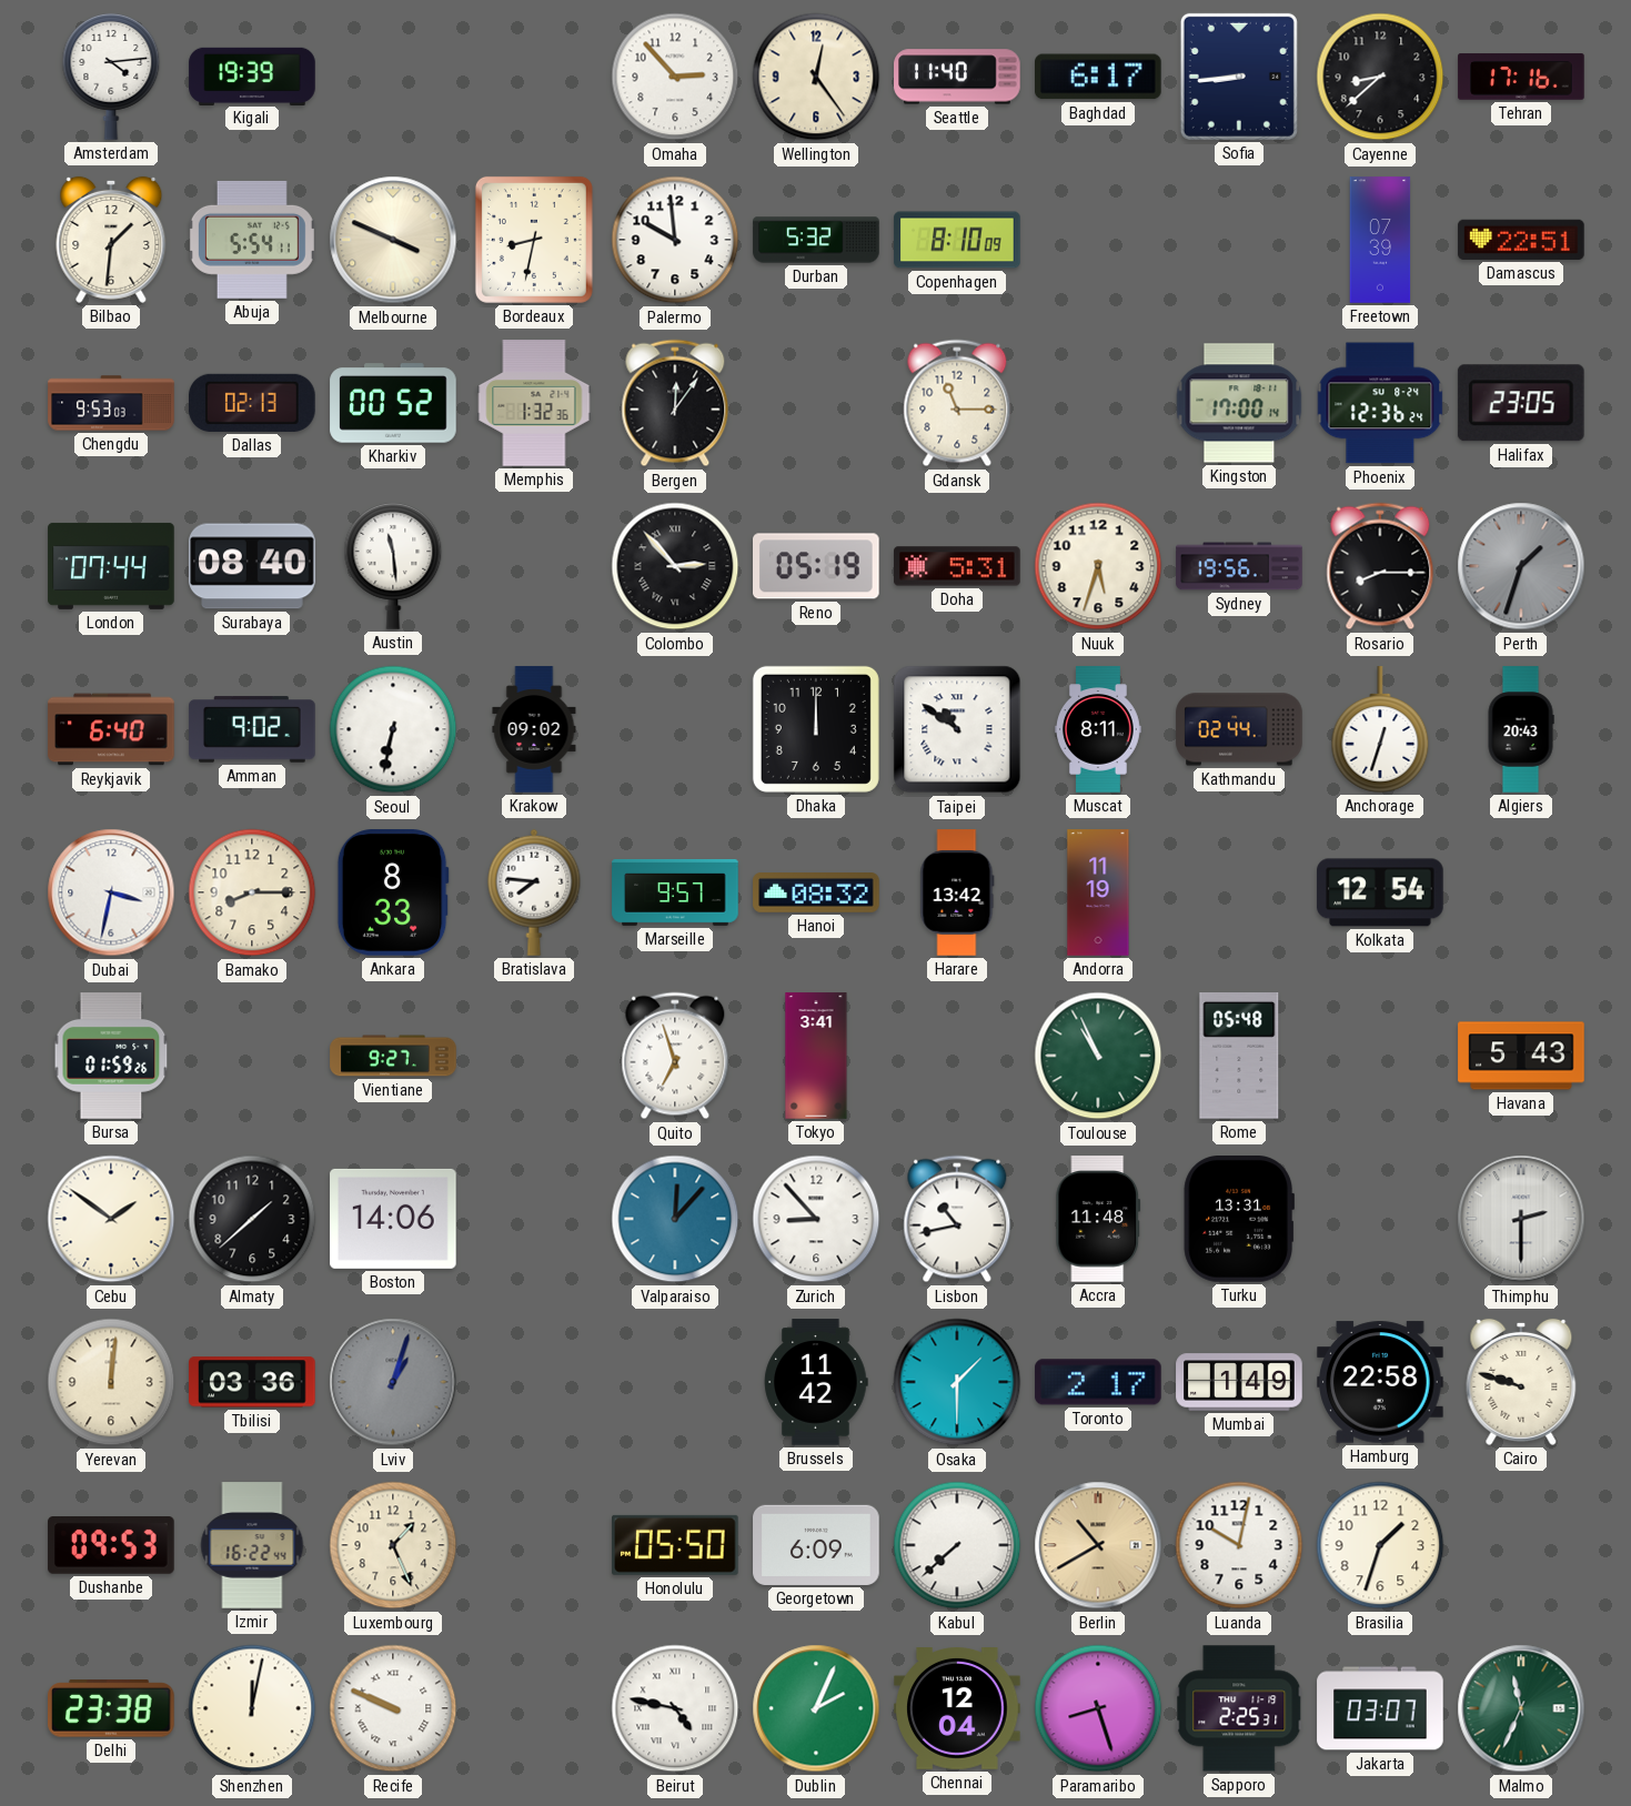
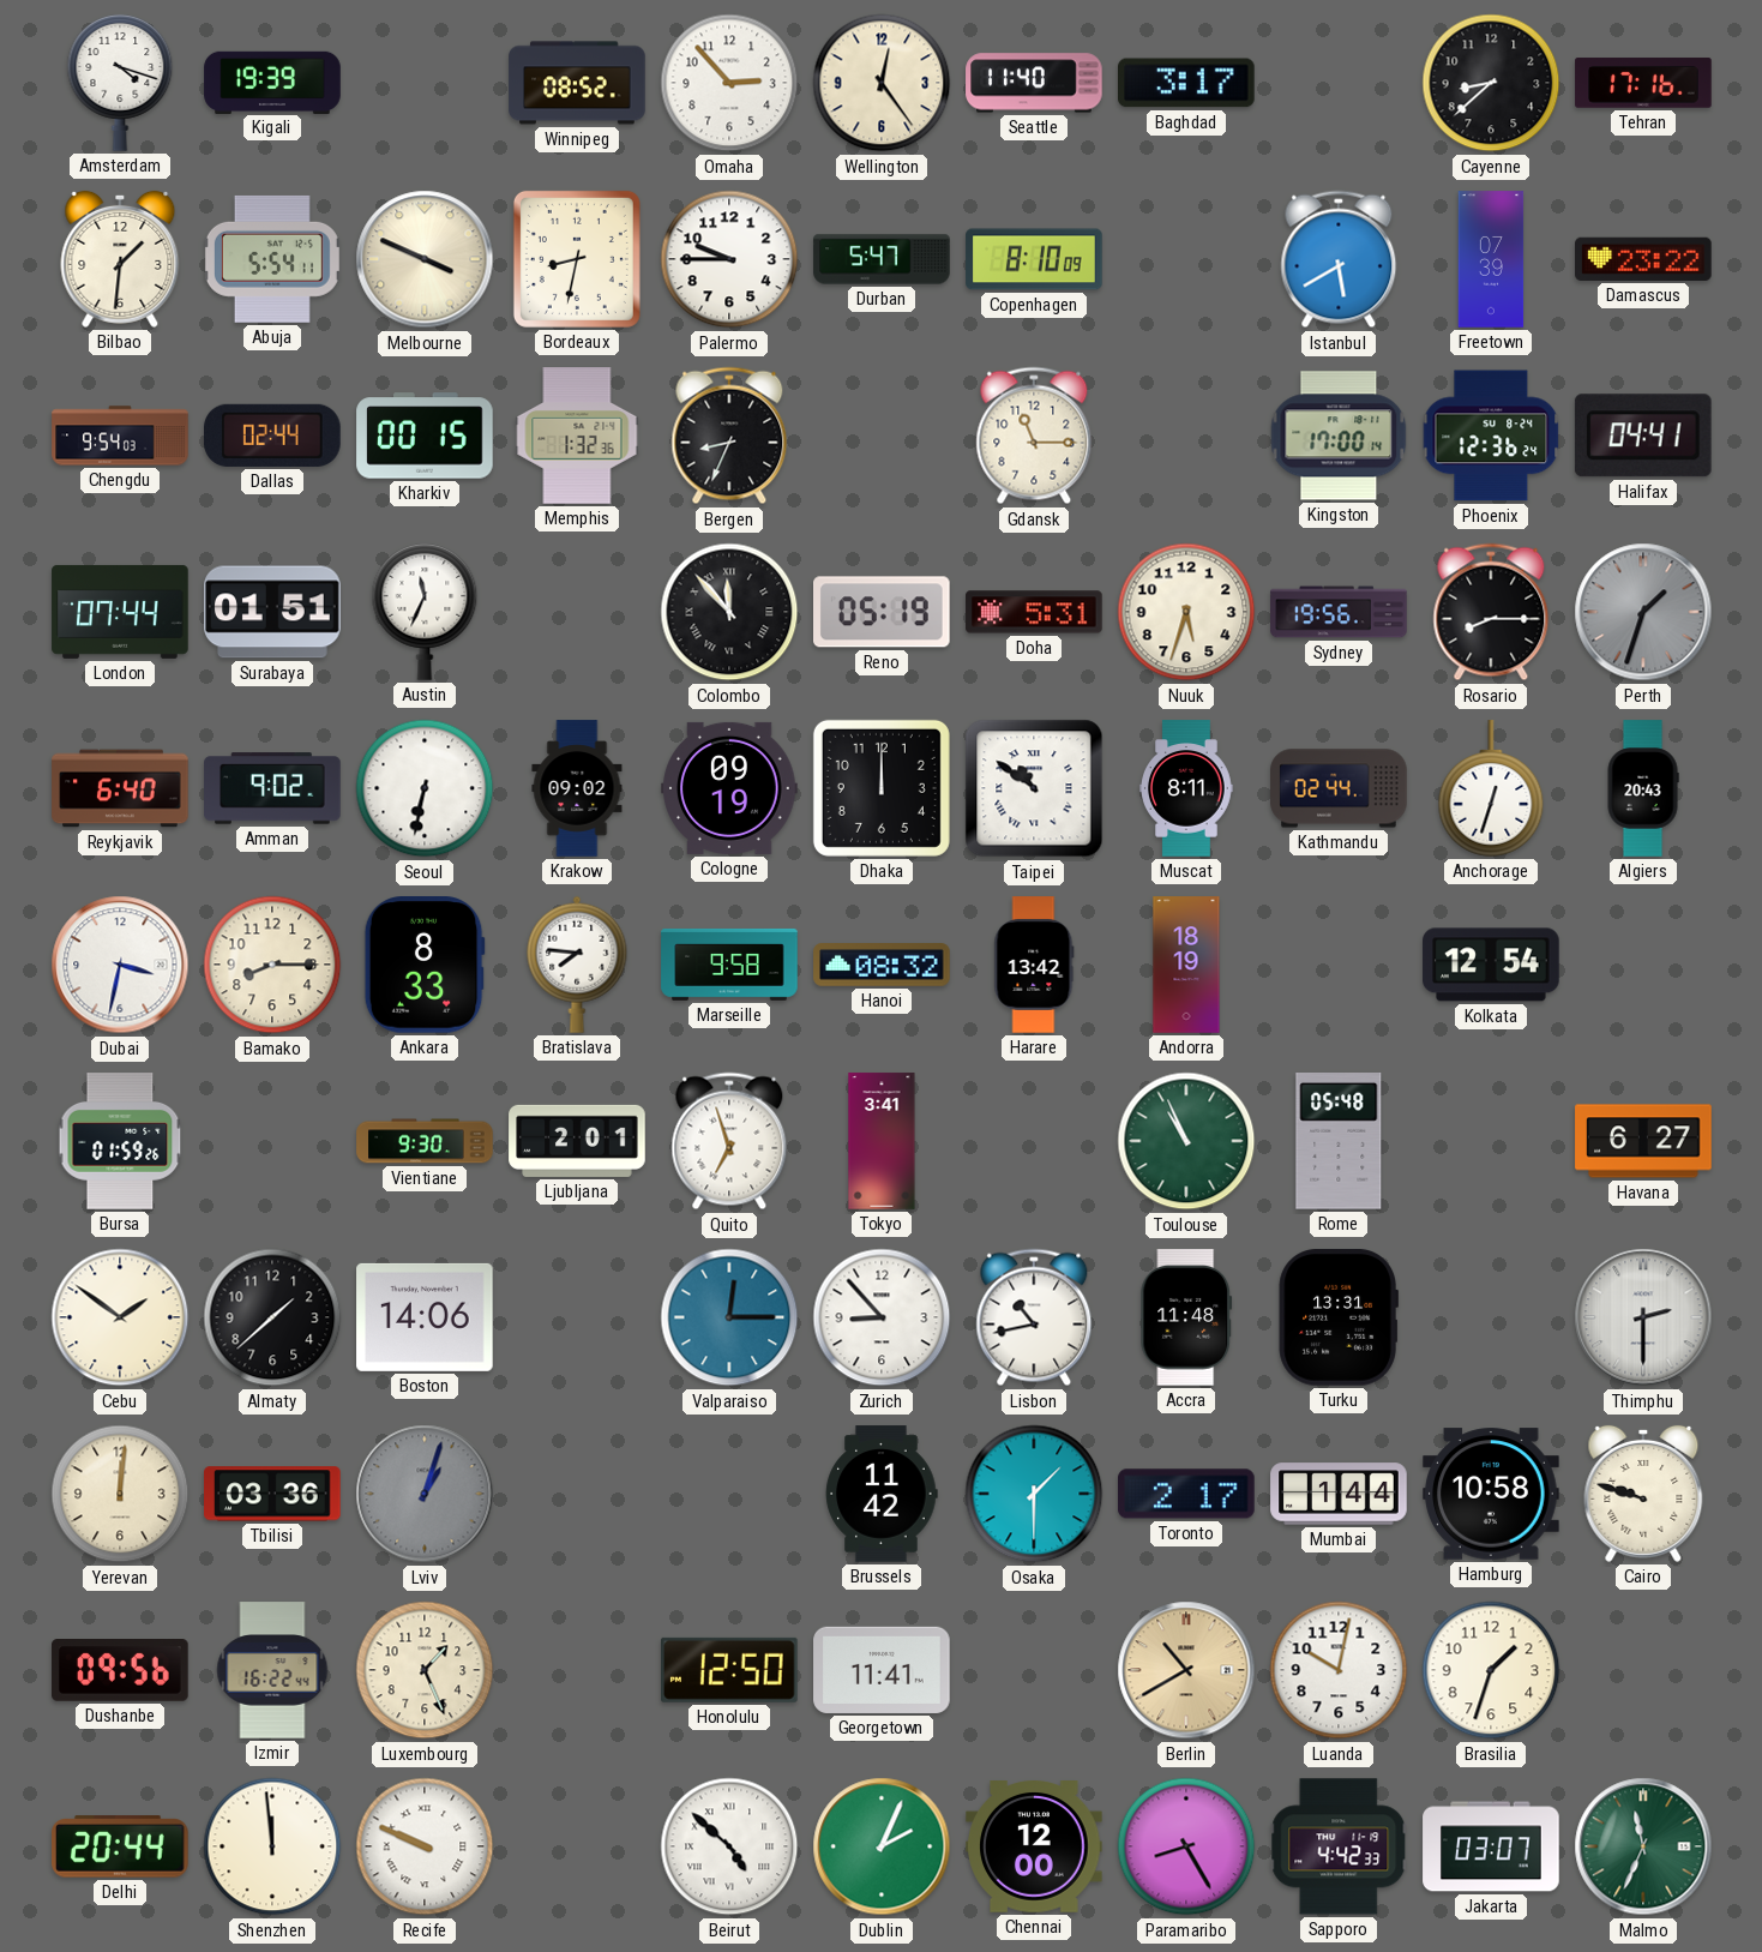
Amsterdam: 4:14 -> 4:18
Winnipeg: none -> 08:52
Baghdad: 6:17 -> 3:17
Sofia: 8:44 -> none
Palermo: 9:59 -> 9:45
Durban: 5:32 -> 5:47
Istanbul: none -> 5:40
Damascus: 22:51 -> 23:22
Chengdu: 9:53 -> 9:54
Dallas: 02:13 -> 02:44
Kharkiv: 00:52 -> 00:15
Bergen: 12:06 -> 8:34
Halifax: 23:05 -> 04:41
Surabaya: 08:40 -> 01:51
Austin: 11:29 -> 11:34
Colombo: 2:53 -> 11:53
Cologne: none -> 09:19
Marseille: 9:57 -> 9:58
Andorra: 11:19 -> 18:19
Vientiane: 9:27 -> 9:30
Ljubljana: none -> 2:01
Havana: 5:43 -> 6:27
Valparaiso: 12:07 -> 12:15
Mumbai: 1:49 -> 1:44
Hamburg: 22:58 -> 10:58
Dushanbe: 09:53 -> 09:56
Honolulu: 05:50 -> 12:50
Georgetown: 6:09 -> 11:41
Kabul: 7:38 -> none
Delhi: 23:38 -> 20:44
Shenzhen: 12:02 -> 11:59
Beirut: 4:47 -> 4:52
Chennai: 12:04 -> 12:00
Paramaribo: 8:27 -> 8:25
Sapporo: 2:25 -> 4:42
